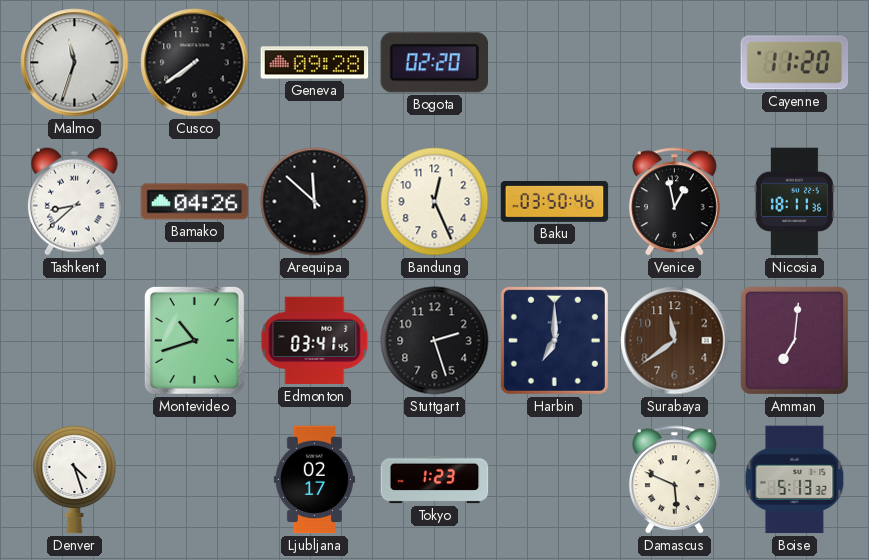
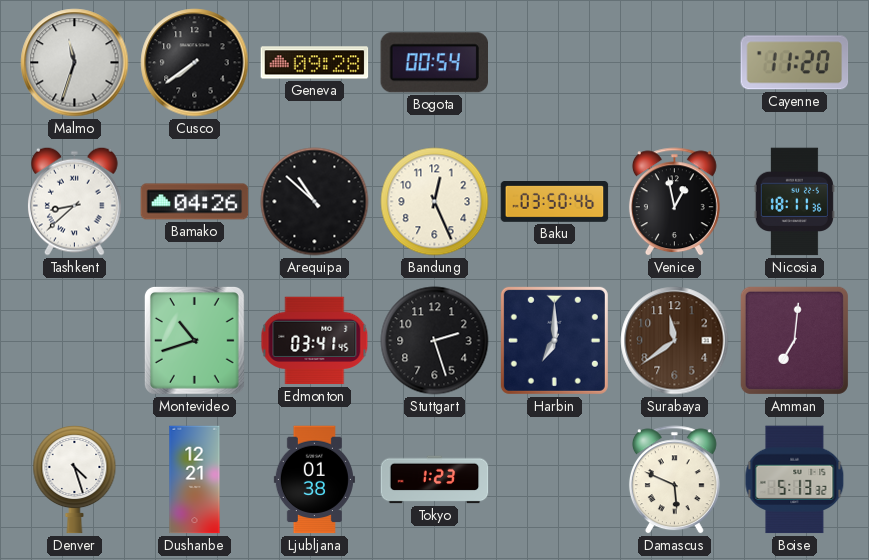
Bogota: 02:20 -> 00:54
Arequipa: 11:52 -> 10:52
Dushanbe: none -> 12:21
Ljubljana: 02:17 -> 01:38
